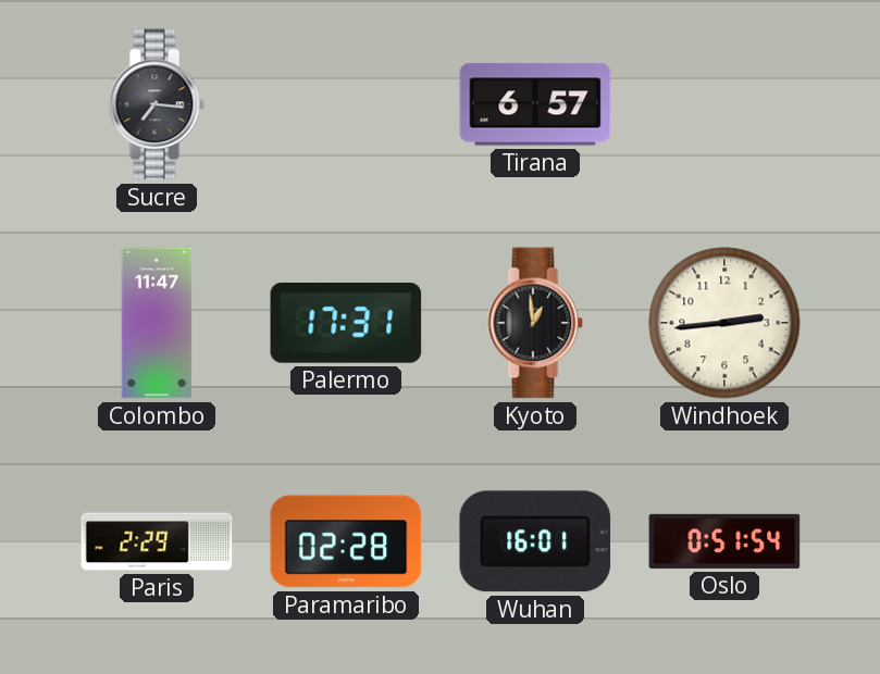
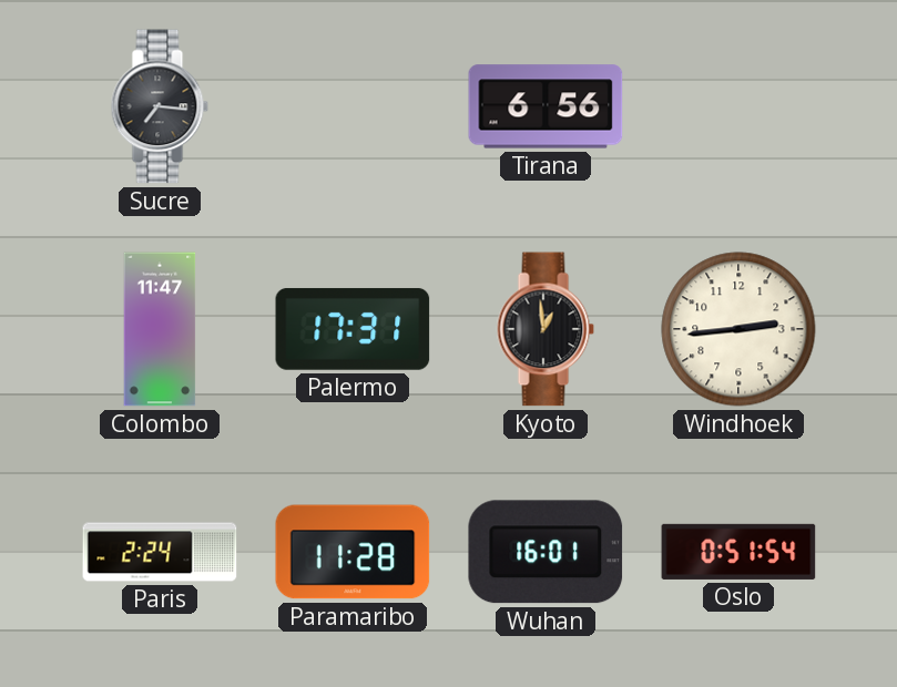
Tirana: 6:57 -> 6:56
Paris: 2:29 -> 2:24
Paramaribo: 02:28 -> 11:28
